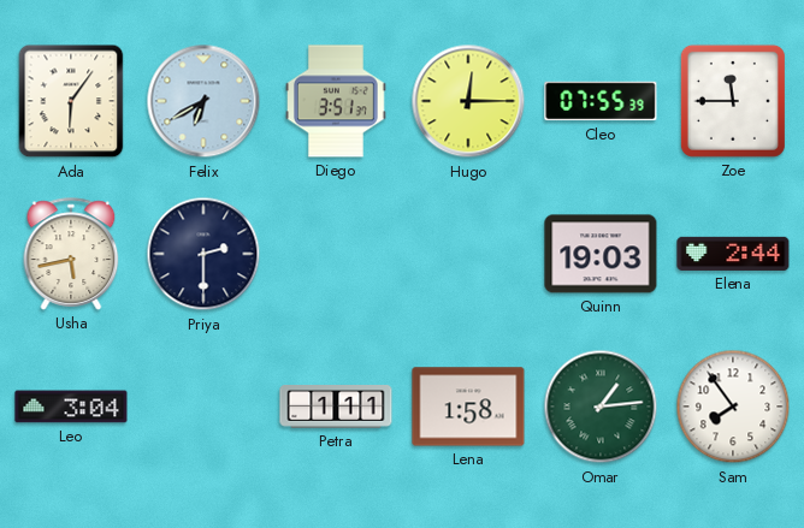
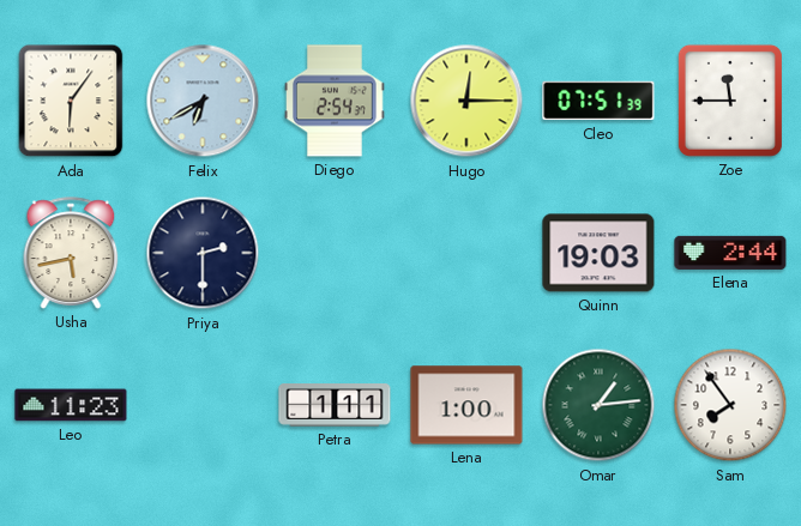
Diego: 3:51 -> 2:54
Cleo: 07:55 -> 07:51
Leo: 3:04 -> 11:23
Lena: 1:58 -> 1:00
